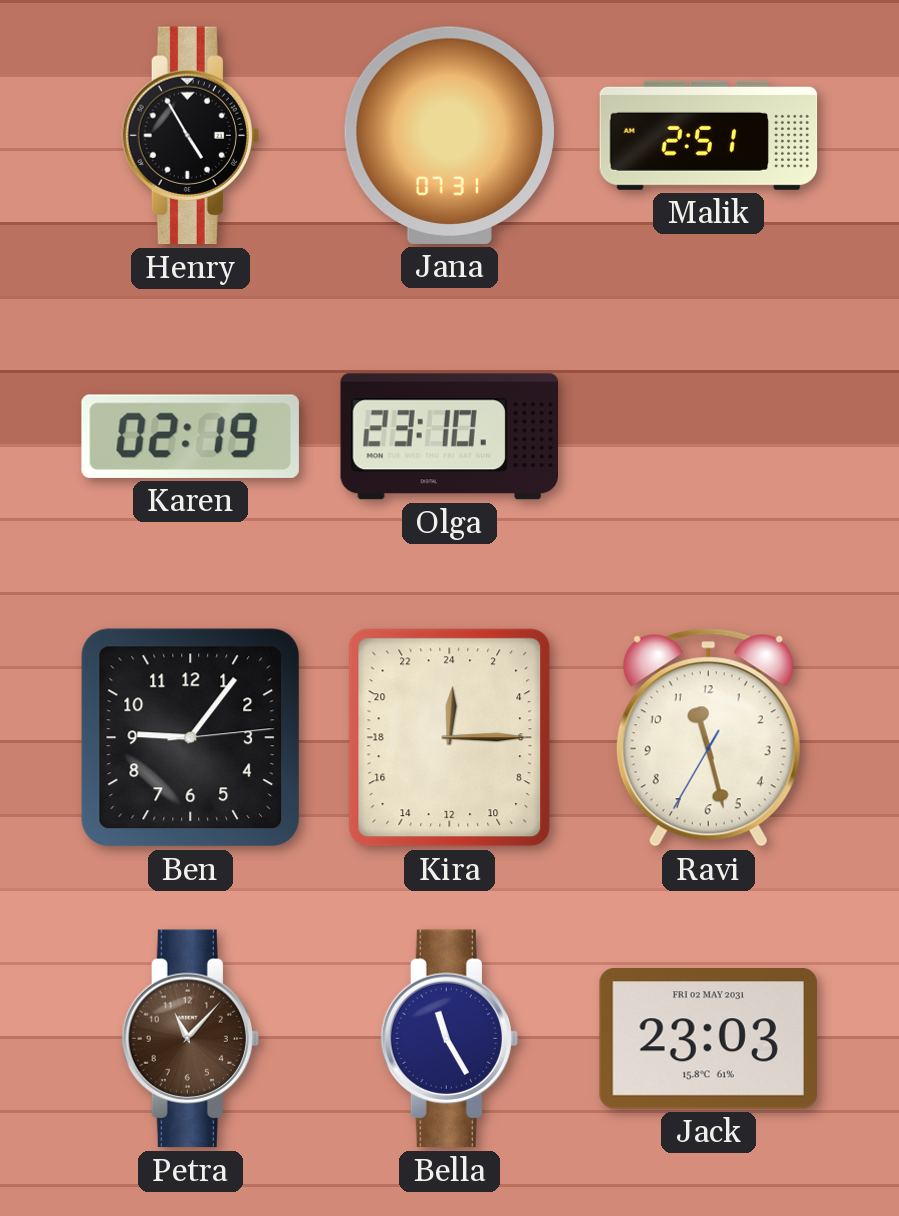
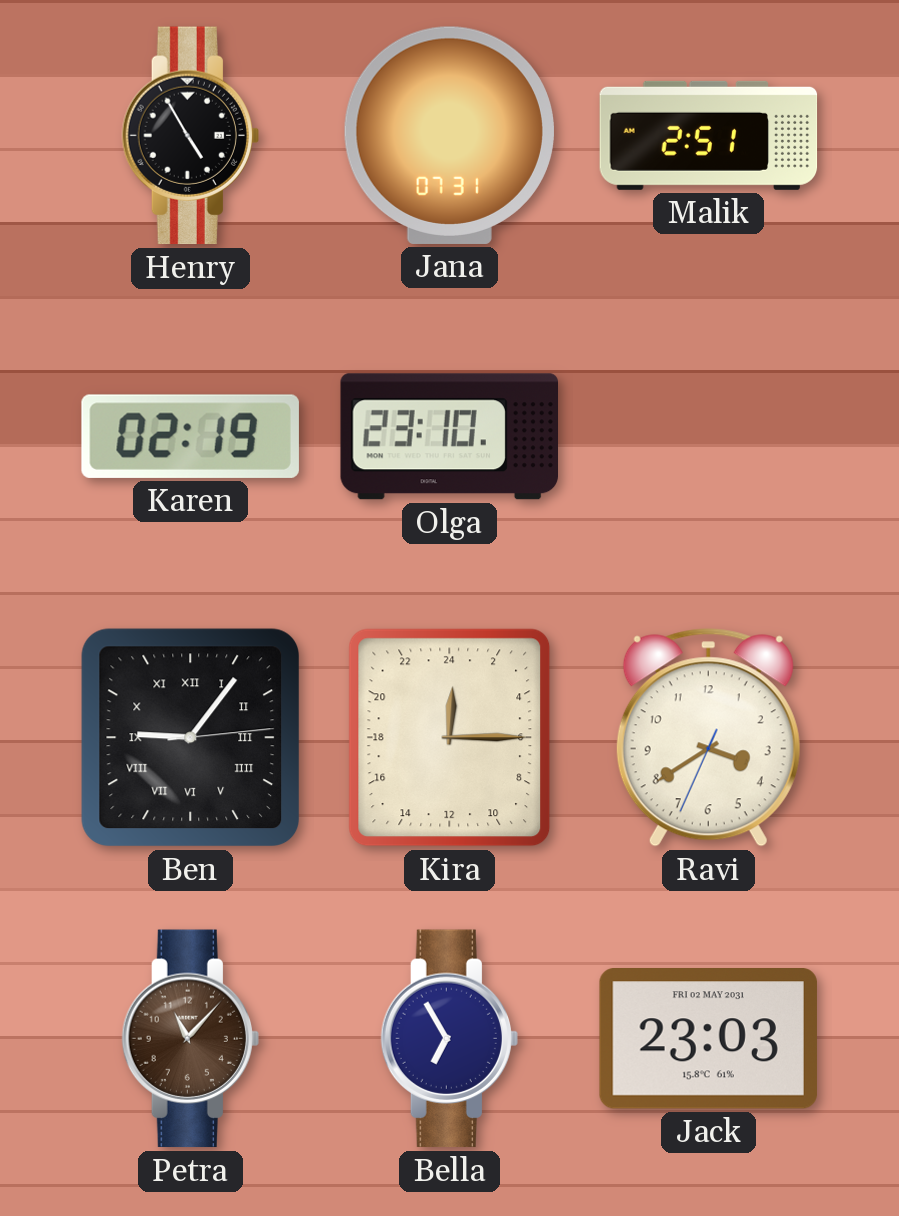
Ben numerals: Arabic -> Roman
Ravi: 11:27 -> 3:39
Bella: 11:25 -> 6:55
